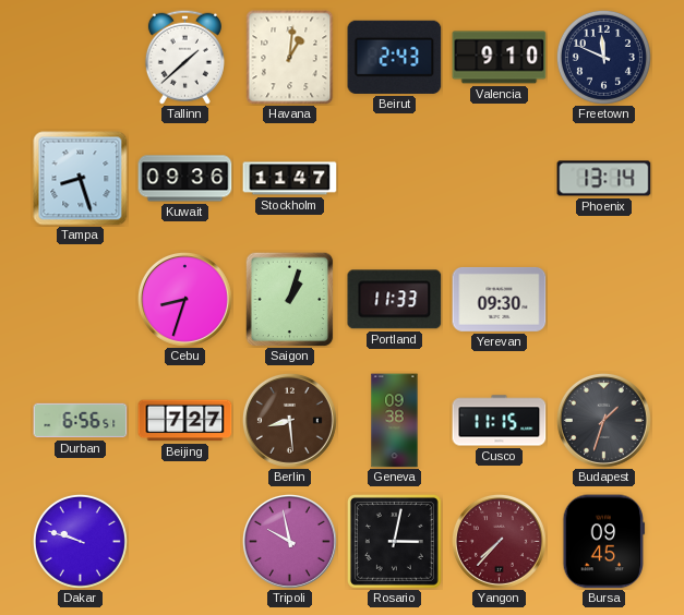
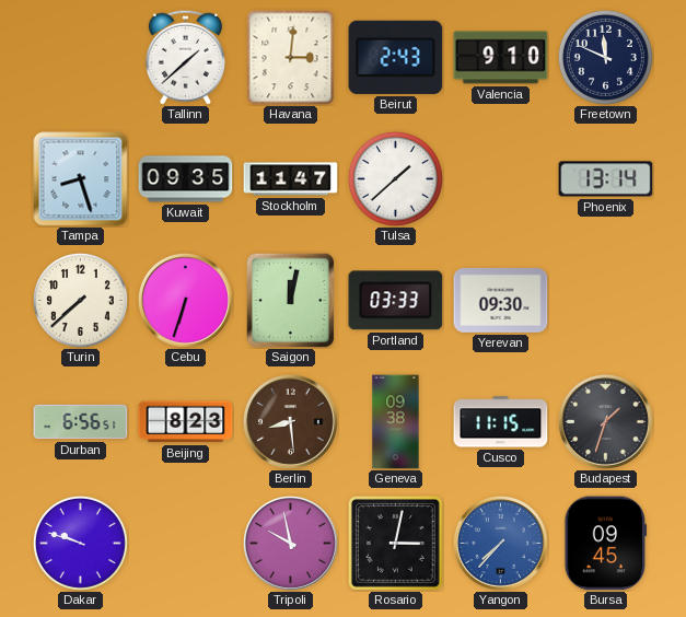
Havana: 1:01 -> 3:01
Kuwait: 09:36 -> 09:35
Tulsa: none -> 1:38
Turin: none -> 7:38
Cebu: 8:33 -> 6:33
Saigon: 1:03 -> 12:02
Portland: 11:33 -> 03:33
Beijing: 7:27 -> 8:23
Yangon dial: burgundy -> blue
